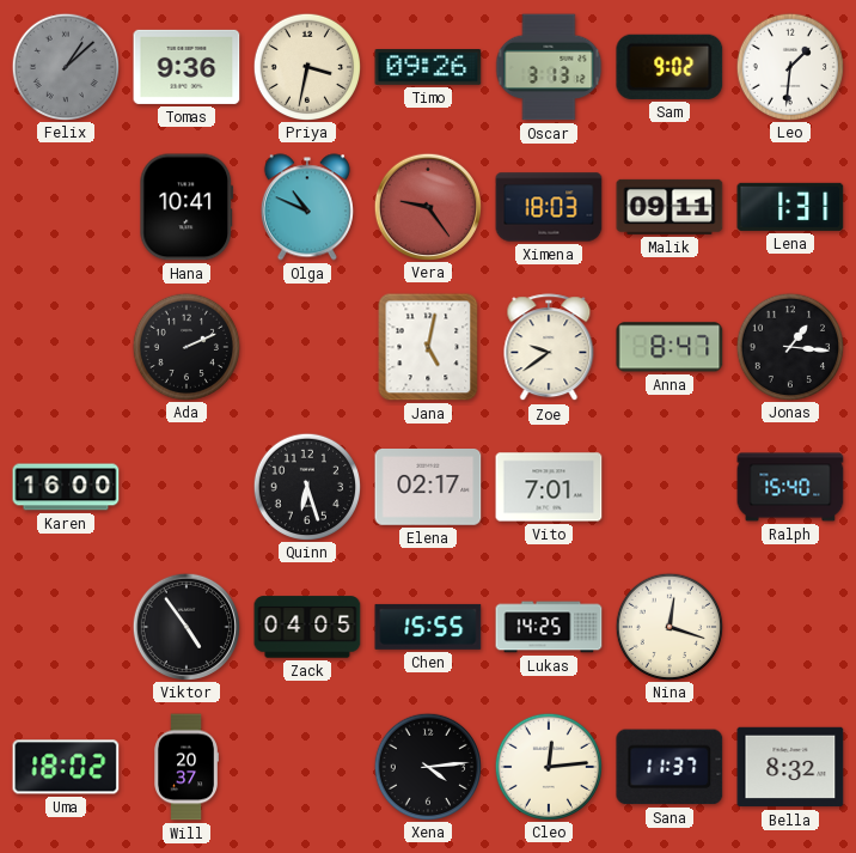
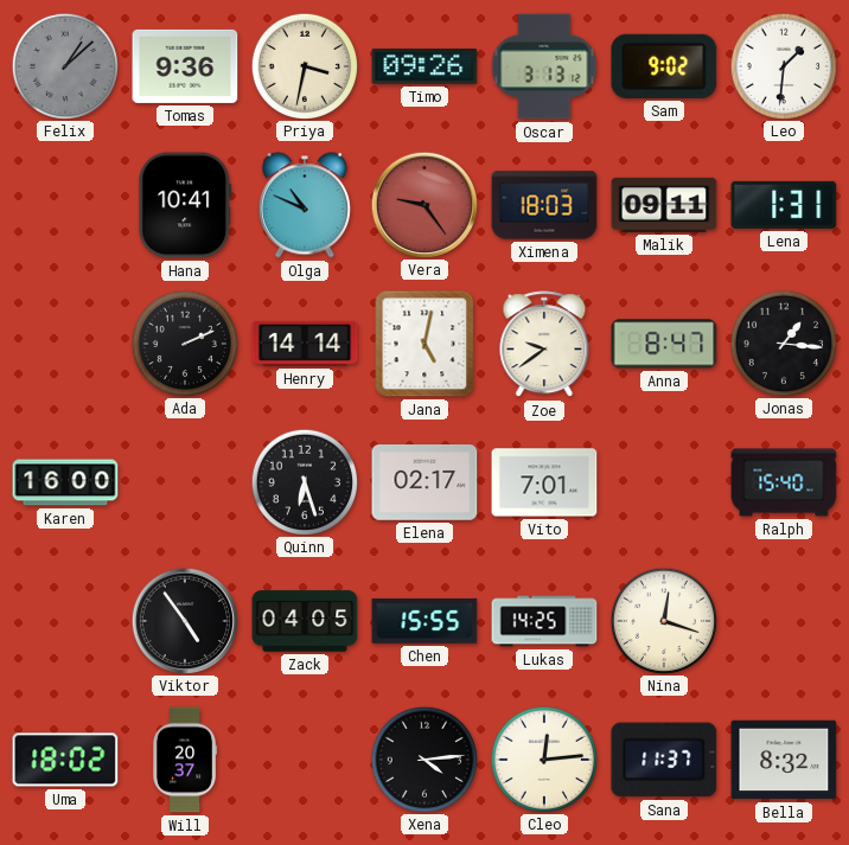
Henry: none -> 14:14
